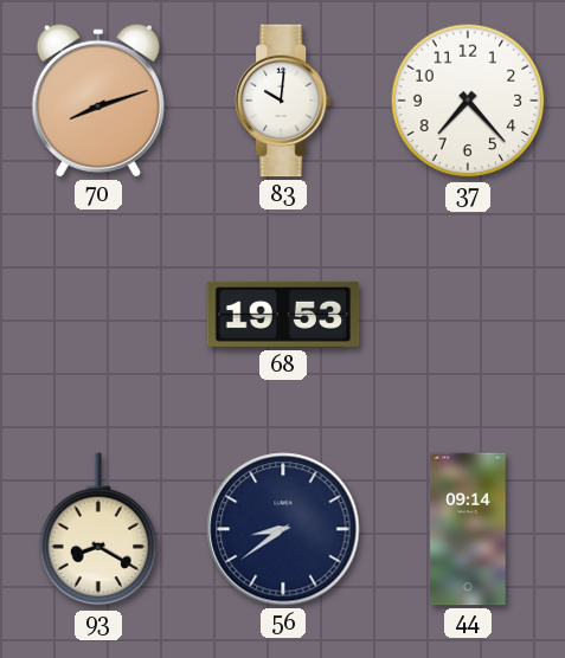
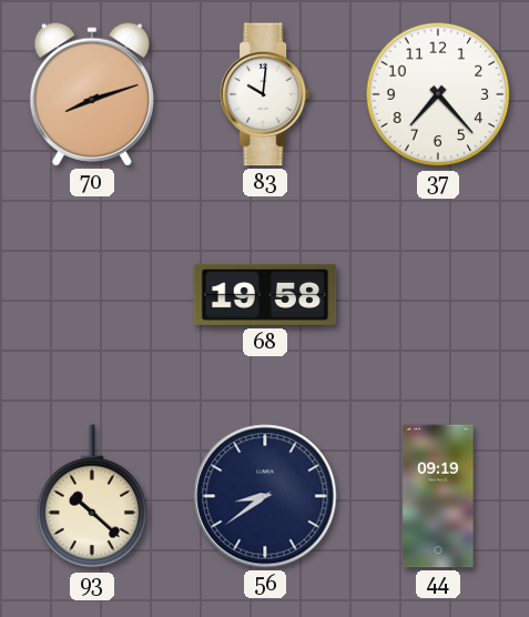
68: 19:53 -> 19:58
93: 8:20 -> 10:22
44: 09:14 -> 09:19
